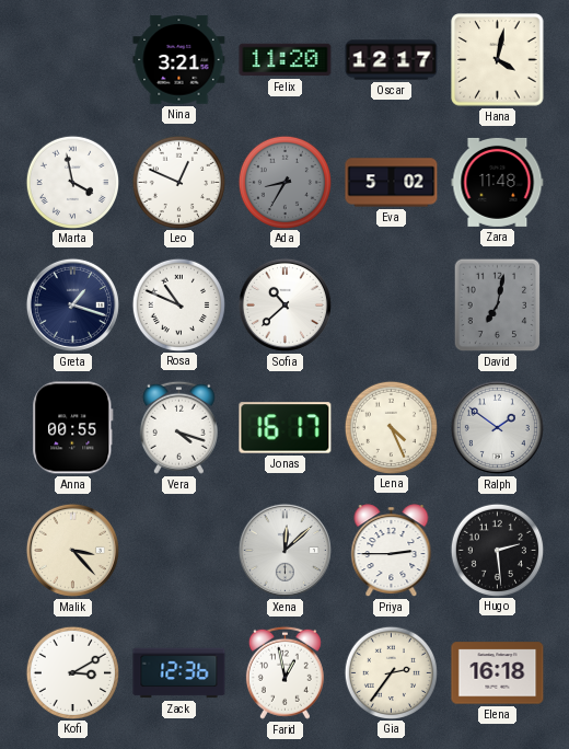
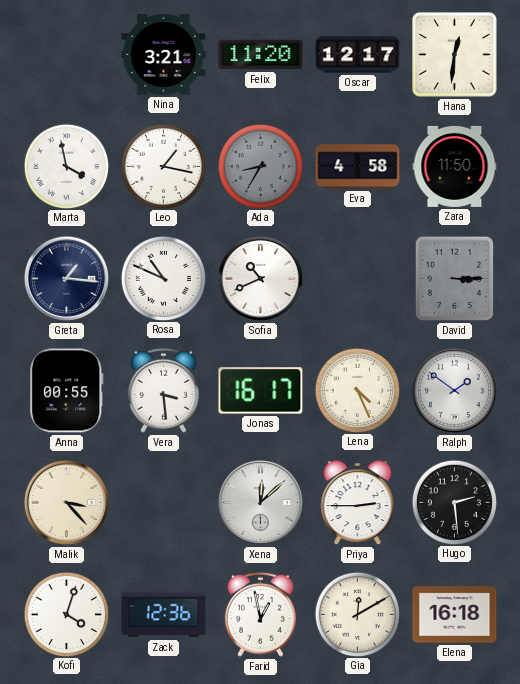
Hana: 4:02 -> 12:31
Leo: 12:49 -> 1:17
Eva: 5:02 -> 4:58
Zara: 11:48 -> 11:50
Greta: 1:18 -> 1:16
Sofia: 10:38 -> 10:41
David: 7:02 -> 3:15
Vera: 4:18 -> 3:29
Kofi: 3:10 -> 4:03
Gia: 2:36 -> 12:10
